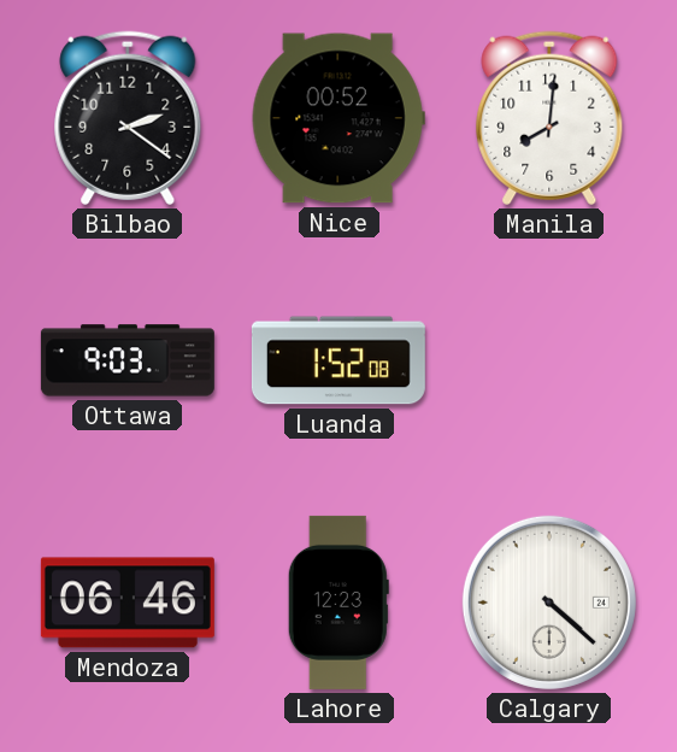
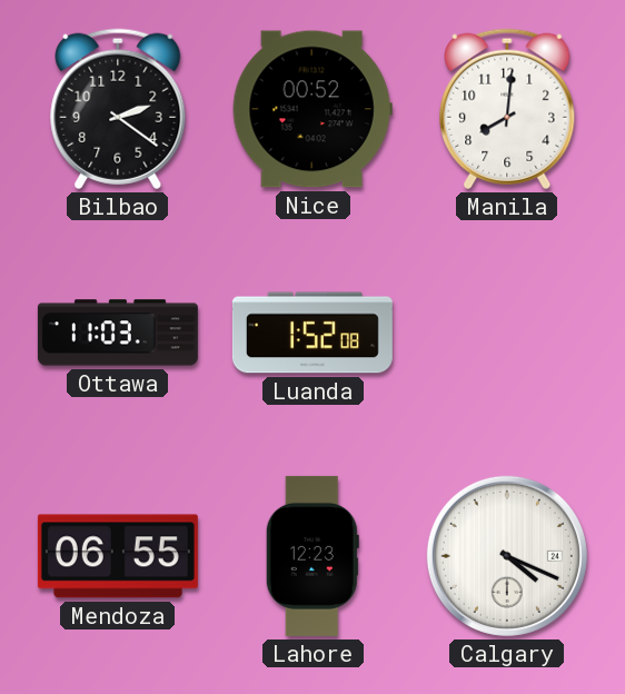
Ottawa: 9:03 -> 11:03
Mendoza: 06:46 -> 06:55
Calgary: 4:22 -> 4:19
